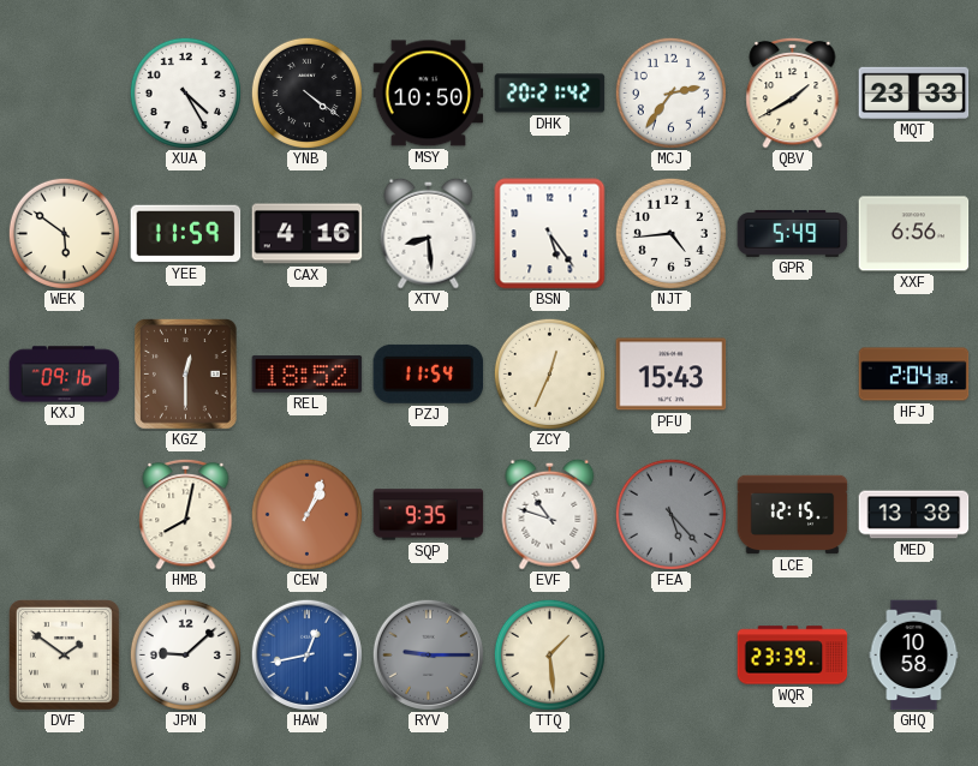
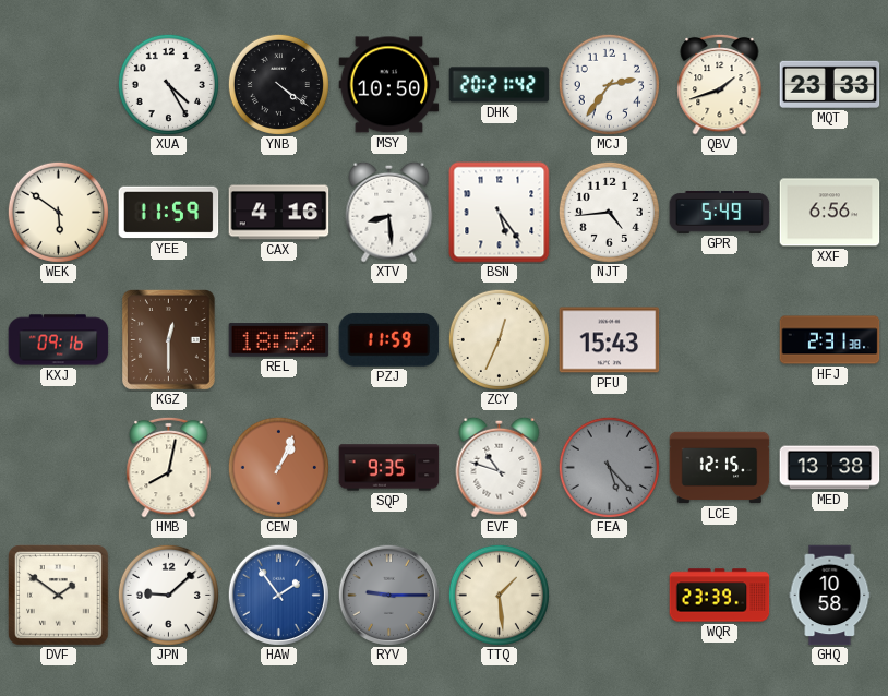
QBV: 1:40 -> 1:42
PZJ: 11:54 -> 11:59
HFJ: 2:04 -> 2:31
HAW: 12:43 -> 1:54
